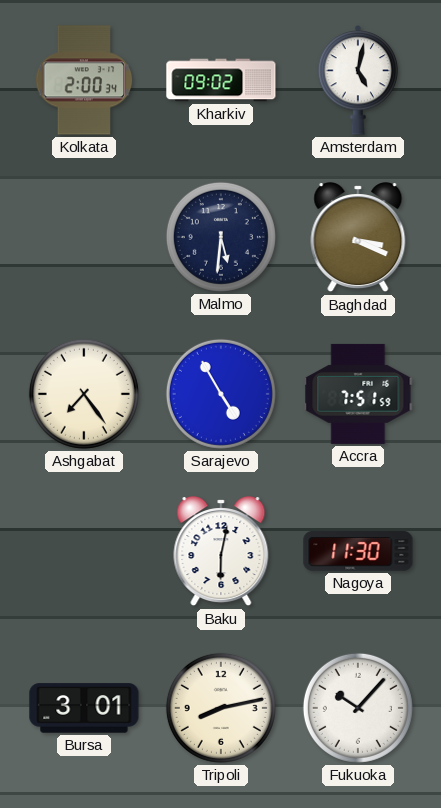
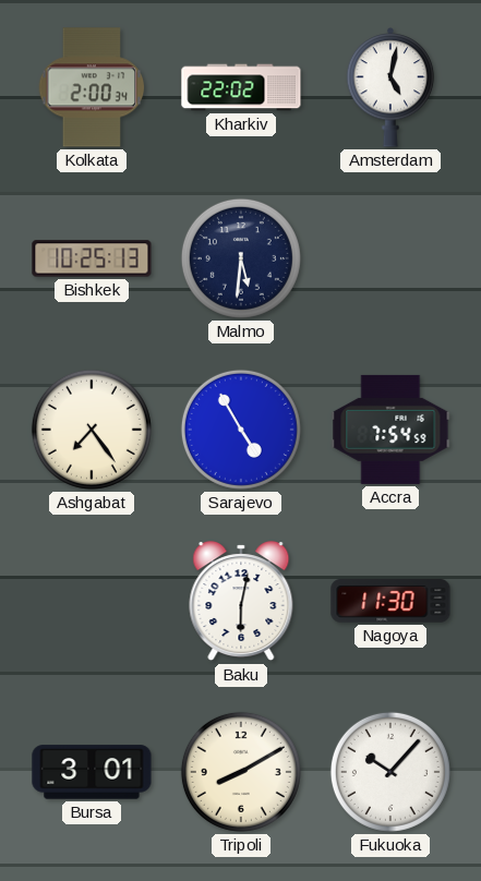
Kharkiv: 09:02 -> 22:02
Bishkek: none -> 10:25
Baghdad: 3:19 -> none
Accra: 7:51 -> 7:54
Tripoli: 8:13 -> 8:10
